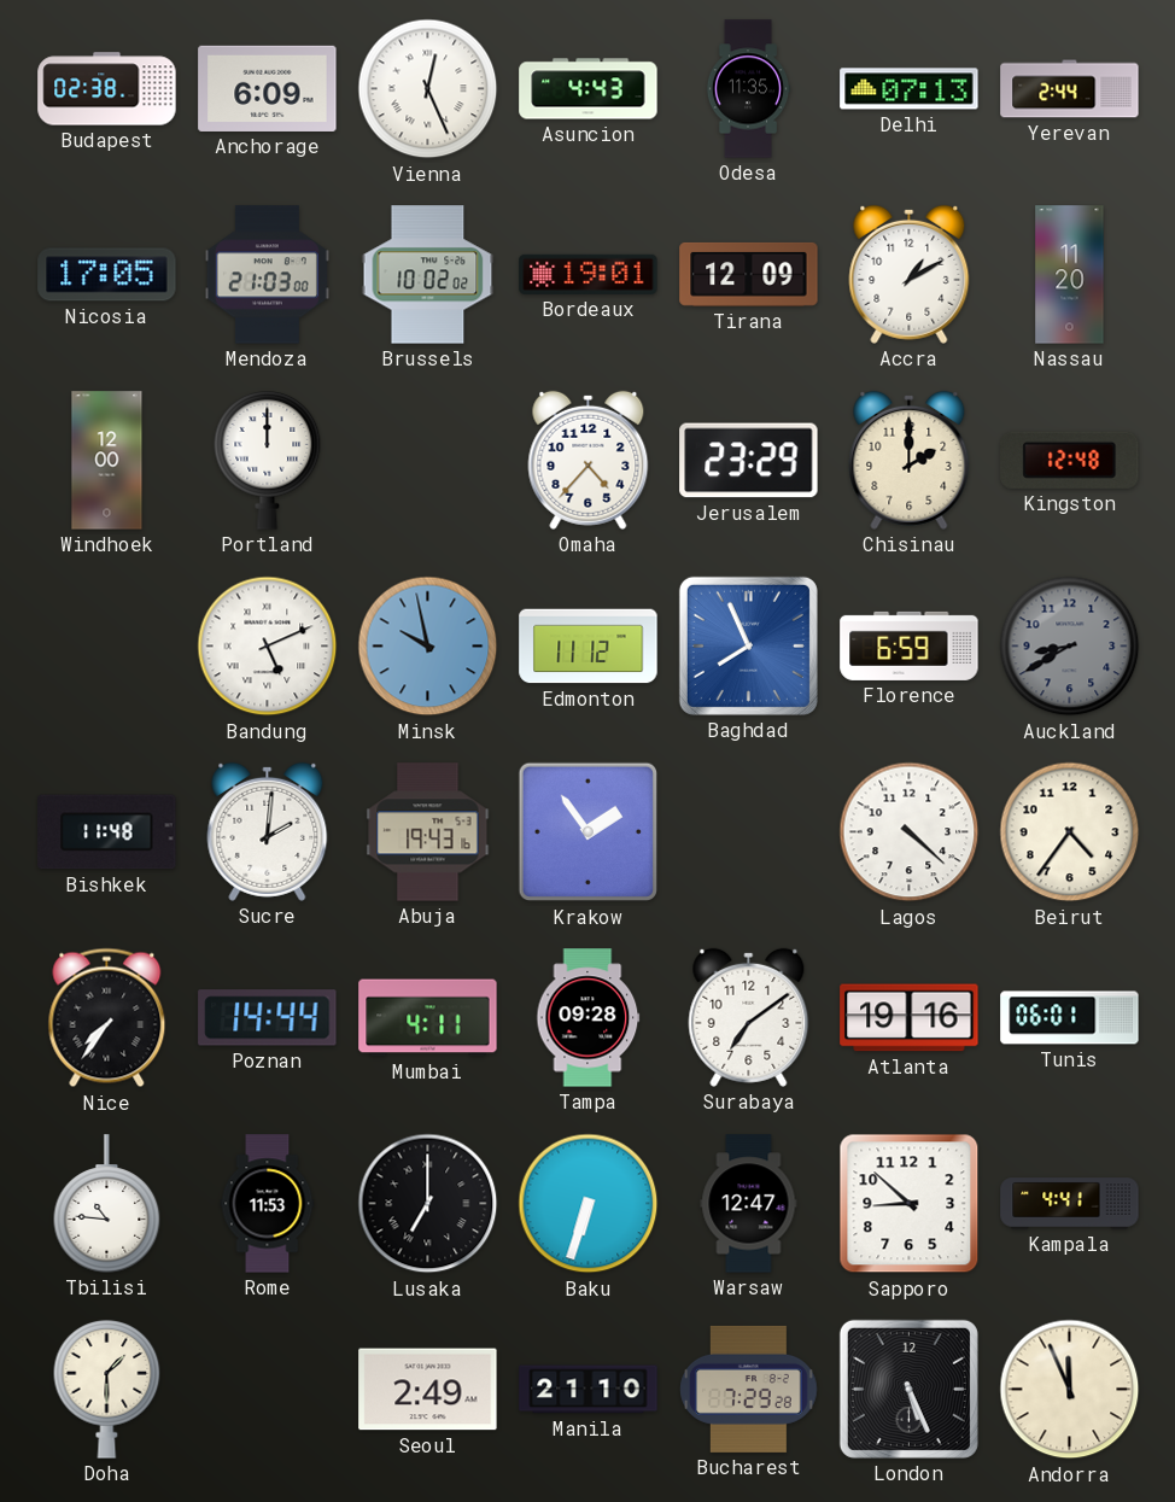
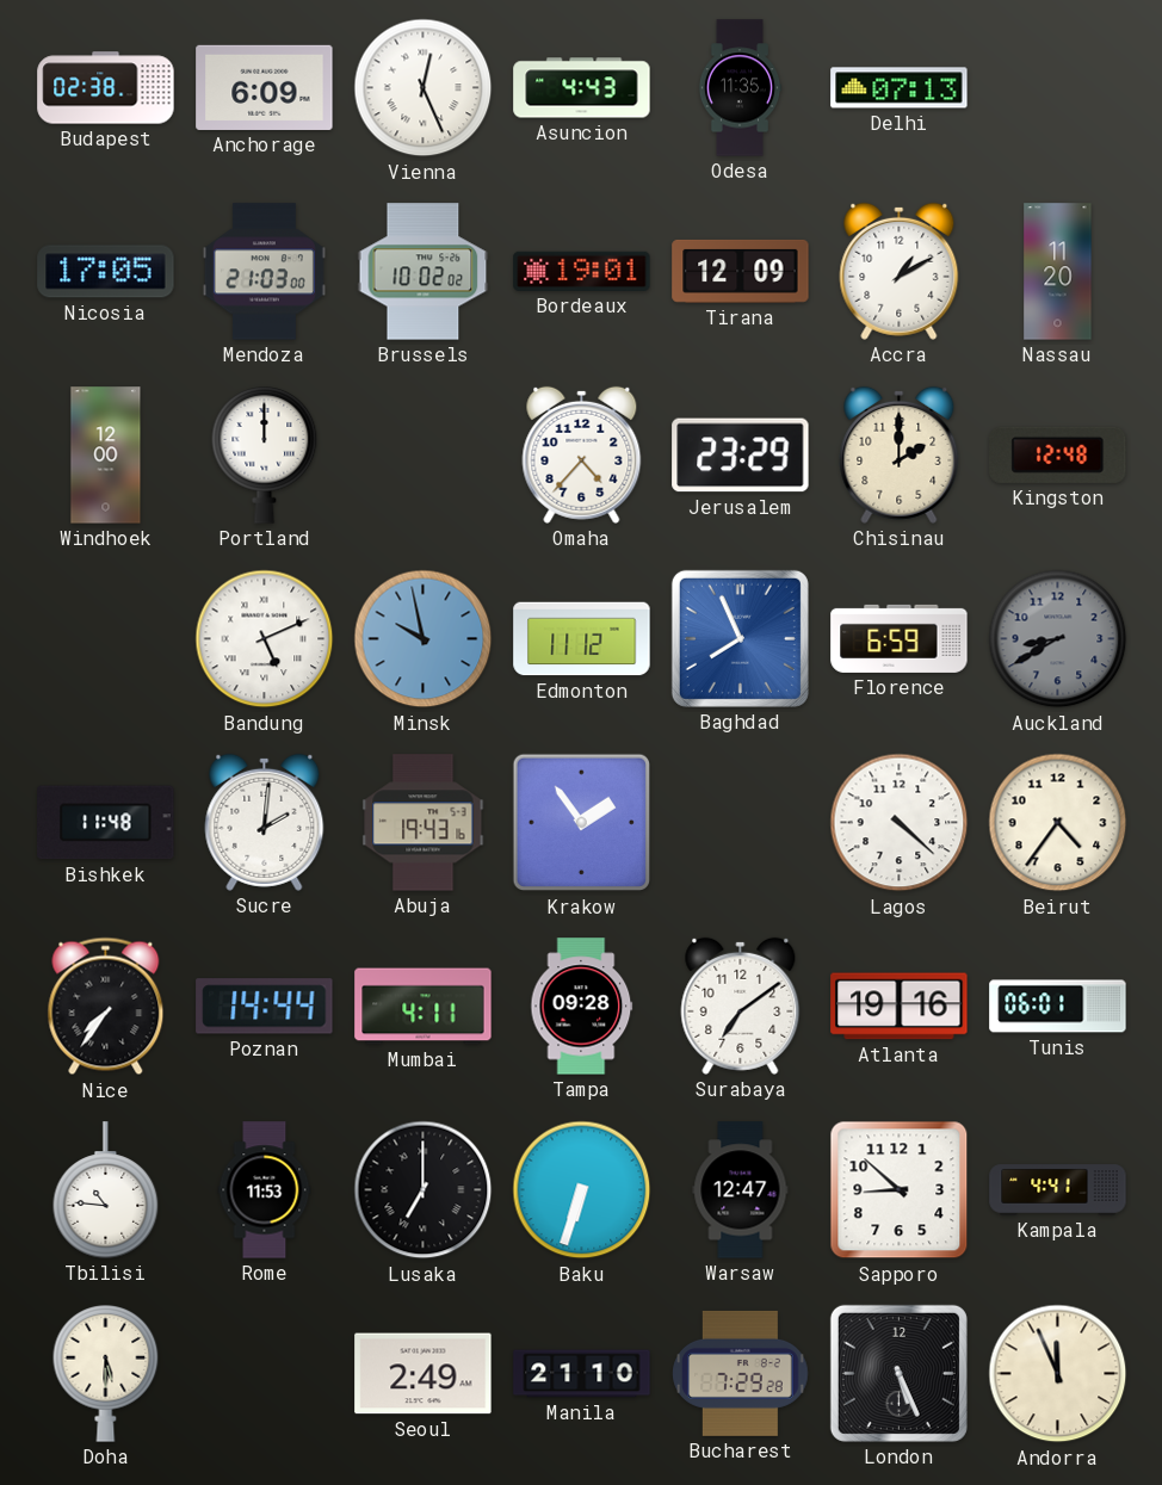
Yerevan: 2:44 -> none
Doha: 1:30 -> 5:30
